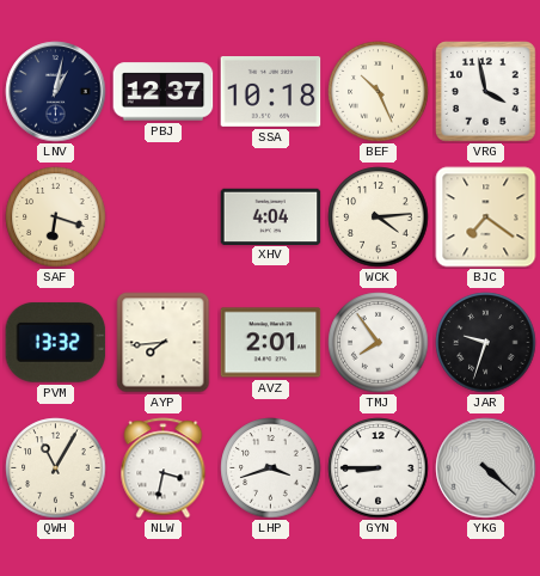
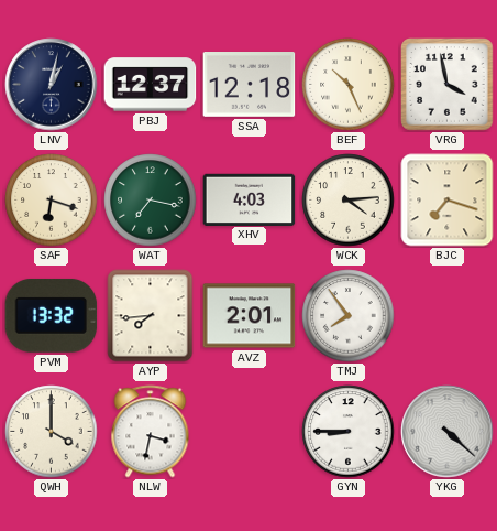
SSA: 10:18 -> 12:18
WAT: none -> 7:17
XHV: 4:04 -> 4:03
BJC: 7:21 -> 7:18
JAR: 9:33 -> none
QWH: 11:05 -> 4:00
LHP: 3:42 -> none
